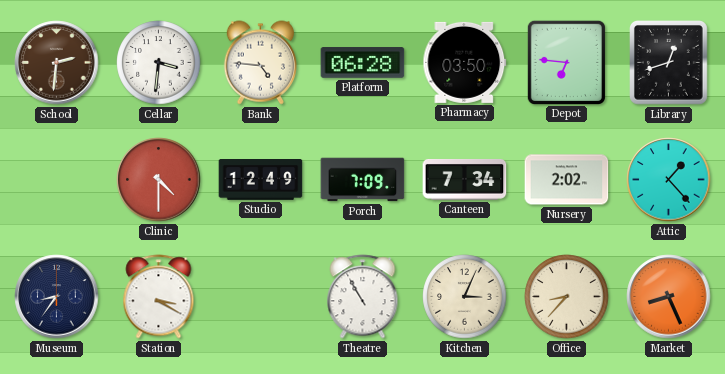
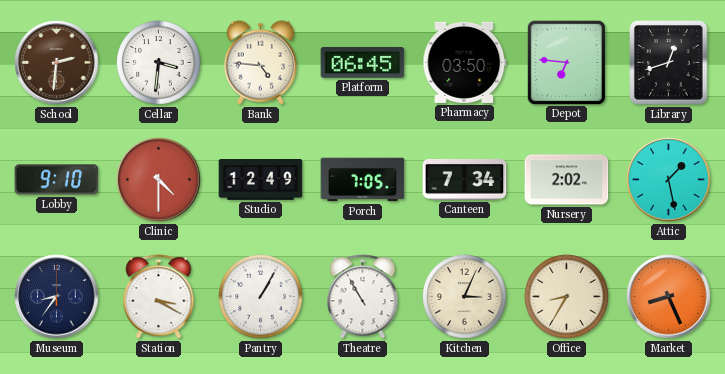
Platform: 06:28 -> 06:45
Lobby: none -> 9:10
Porch: 7:09 -> 7:05
Attic: 1:23 -> 1:28
Pantry: none -> 1:05
Office: 8:37 -> 8:35
